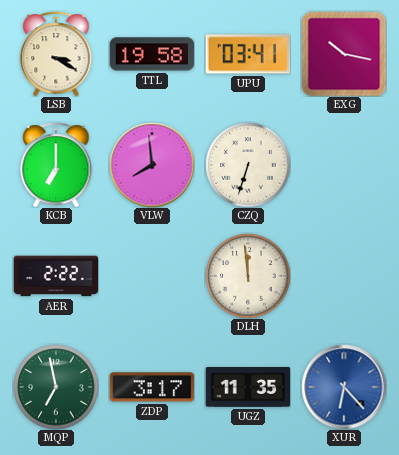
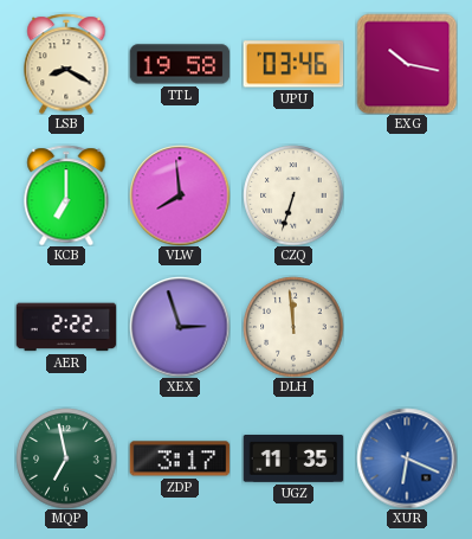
LSB: 3:20 -> 8:20
UPU: 03:41 -> 03:46
XEX: none -> 2:57
XUR: 6:23 -> 6:19
